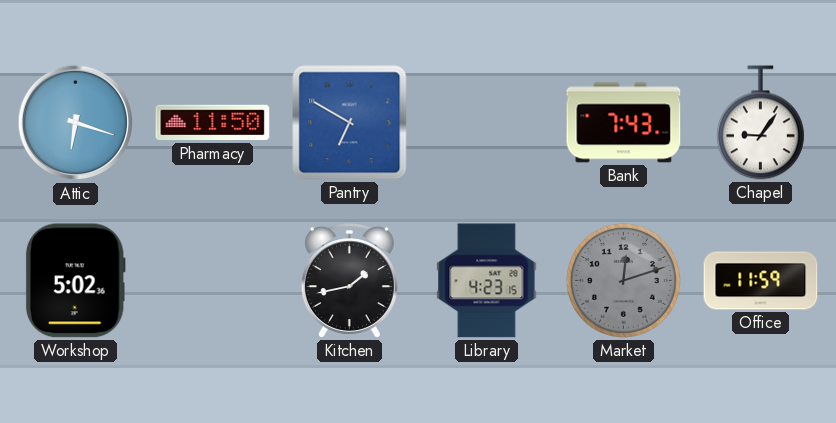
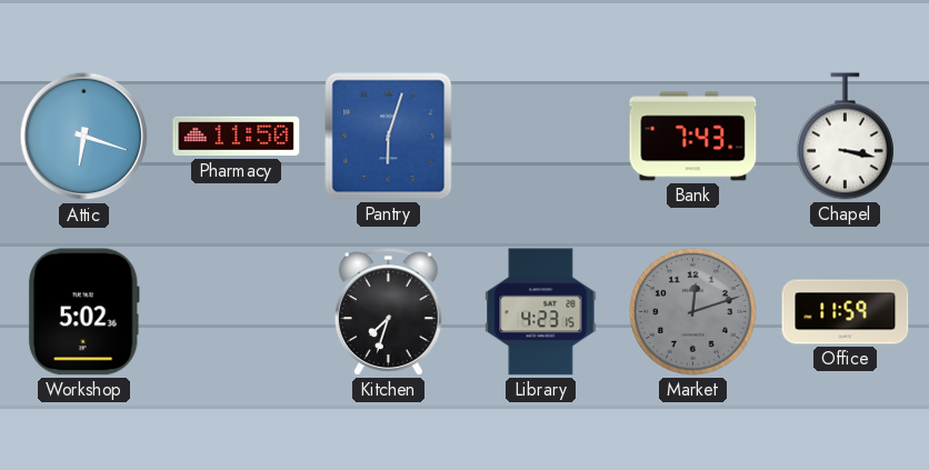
Pantry: 6:50 -> 6:03
Chapel: 9:06 -> 3:17
Kitchen: 1:43 -> 7:33
